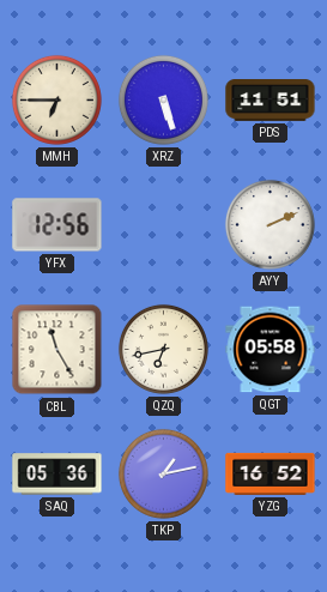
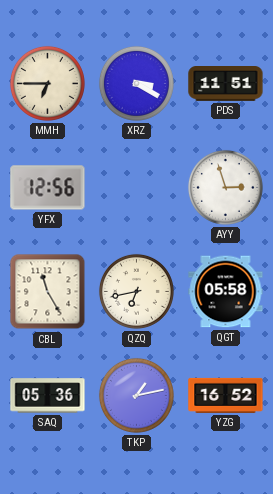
XRZ: 5:27 -> 3:20
AYY: 2:11 -> 2:57
